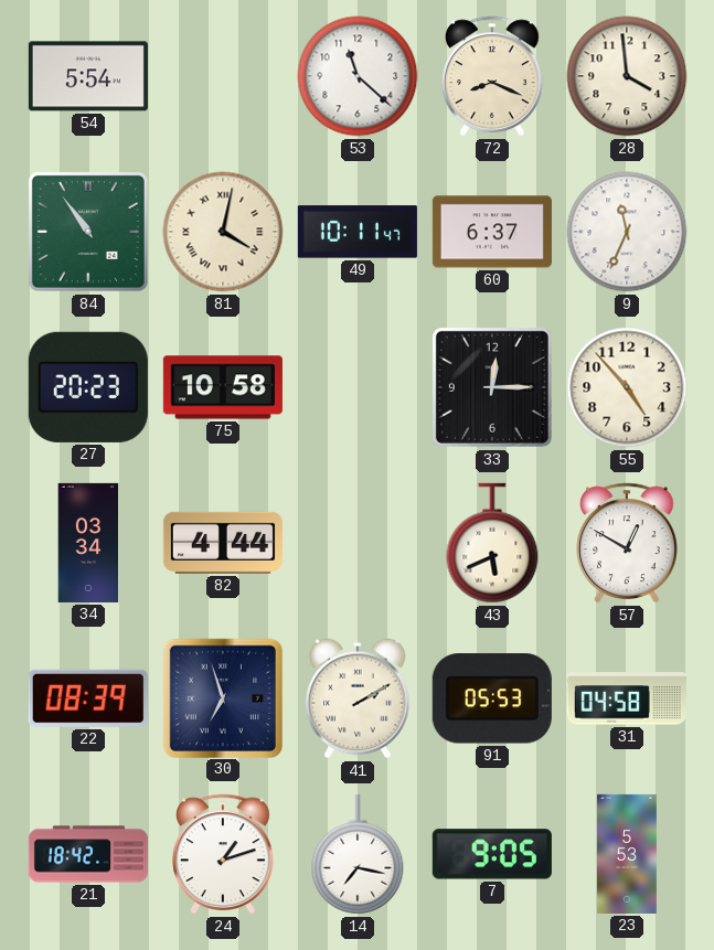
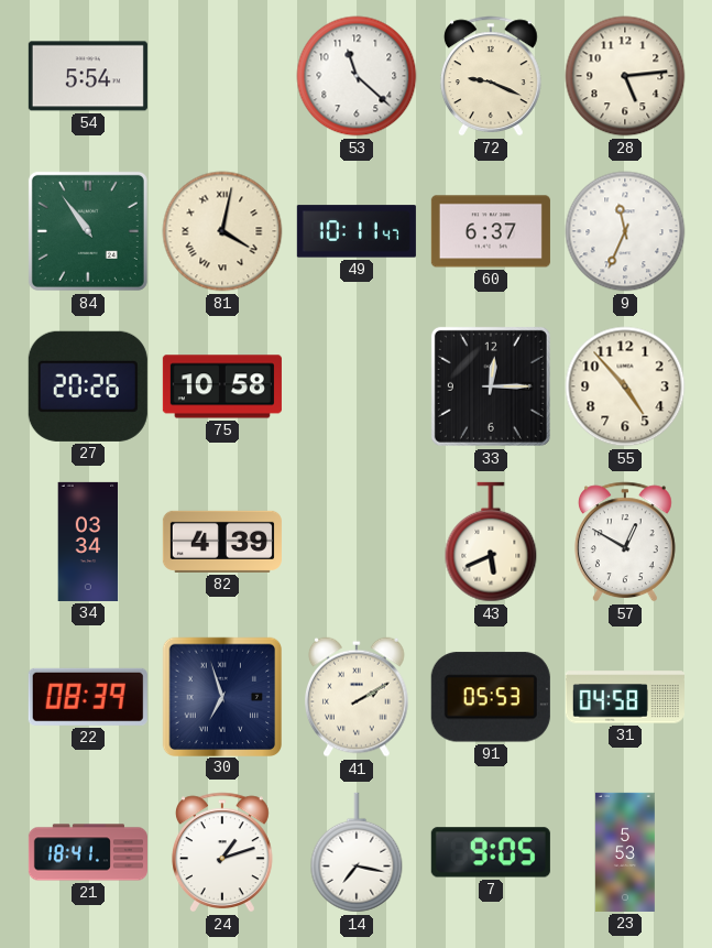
72: 8:19 -> 9:19
28: 3:59 -> 5:14
27: 20:23 -> 20:26
82: 4:44 -> 4:39
21: 18:42 -> 18:41
